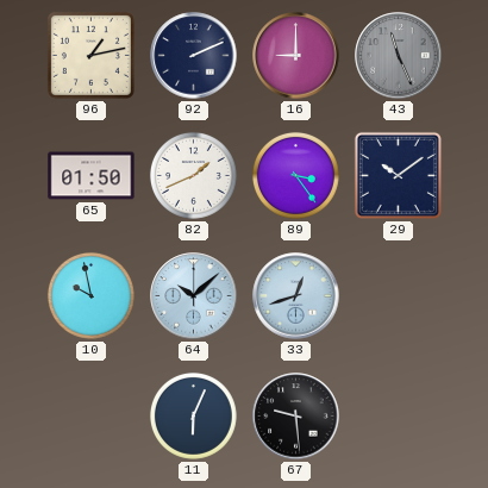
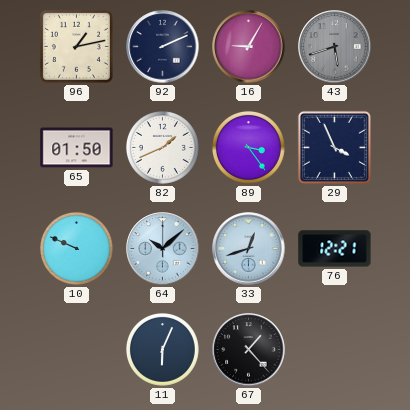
16: 9:00 -> 9:05
43: 11:26 -> 5:42
29: 10:09 -> 3:56
10: 9:58 -> 9:49
76: none -> 12:21
67: 9:29 -> 1:23
